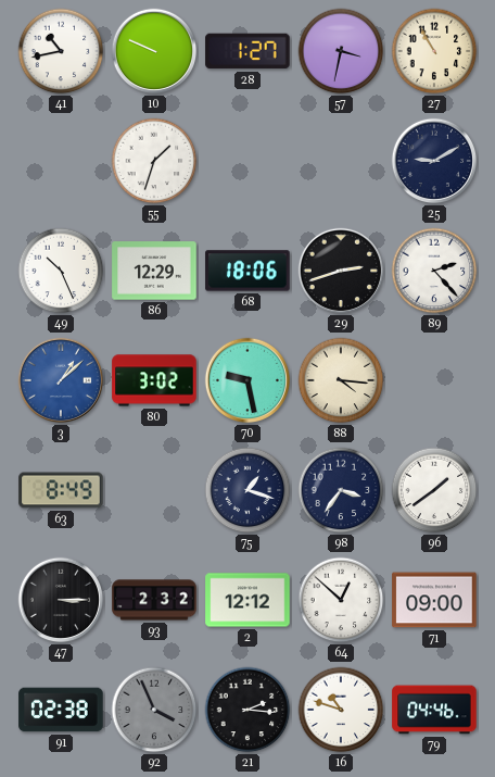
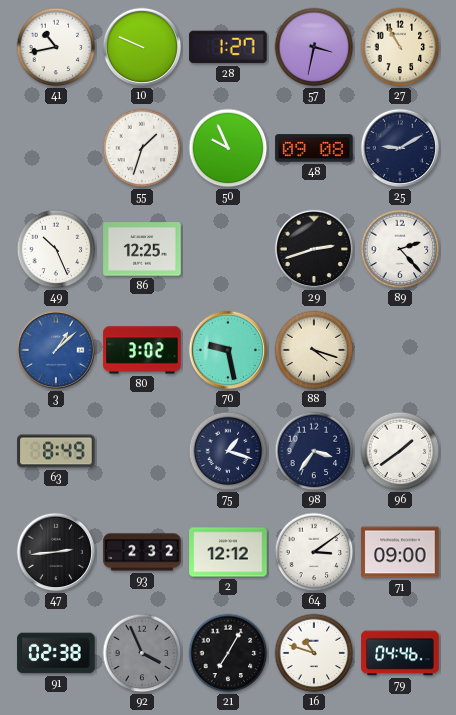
50: none -> 9:56
48: none -> 09:08
86: 12:29 -> 12:25
68: 18:06 -> none
88: 4:16 -> 4:18
47: 3:15 -> 2:44
64: 12:52 -> 3:09
21: 2:16 -> 7:05
